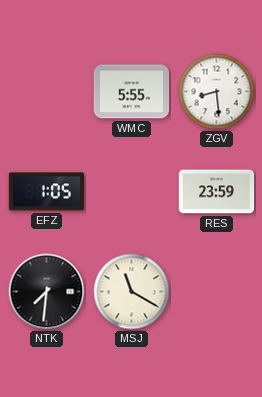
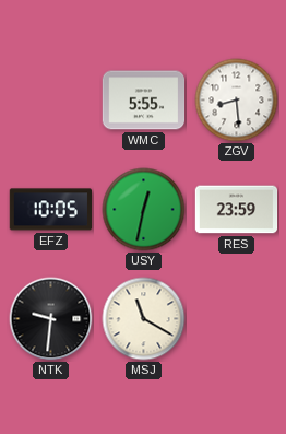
EFZ: 1:05 -> 10:05
USY: none -> 12:32
NTK: 7:31 -> 9:31
